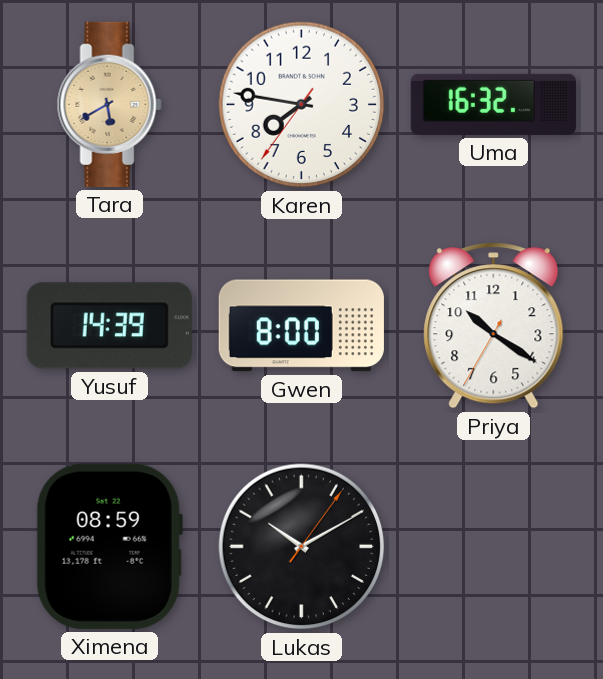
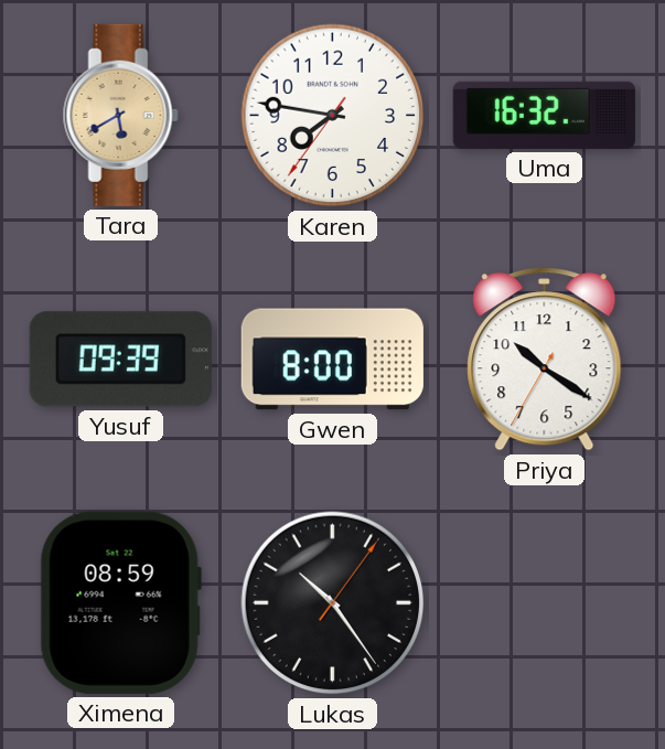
Yusuf: 14:39 -> 09:39
Lukas: 10:10 -> 10:24
